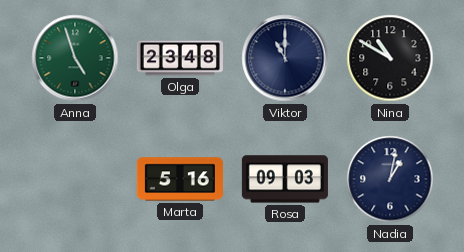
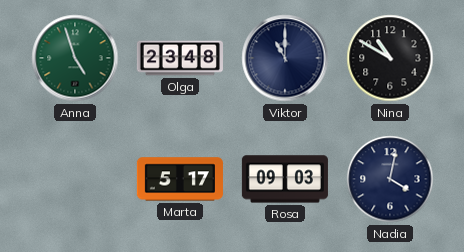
Marta: 5:16 -> 5:17
Nadia: 1:02 -> 4:02
